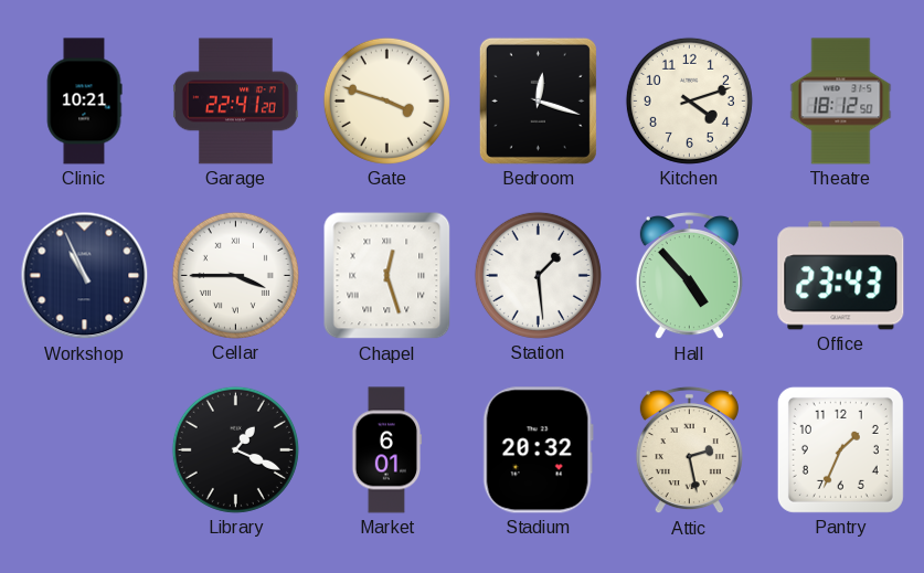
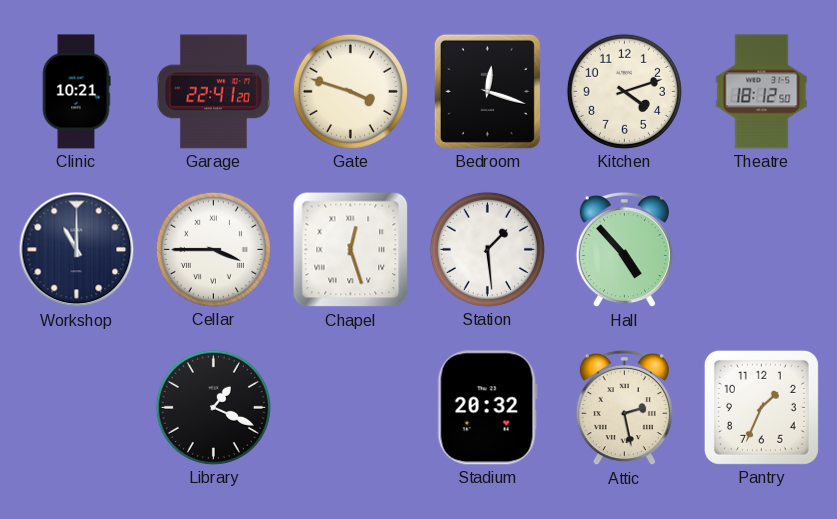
Workshop: 10:56 -> 11:00
Office: 23:43 -> none
Market: 6:01 -> none
